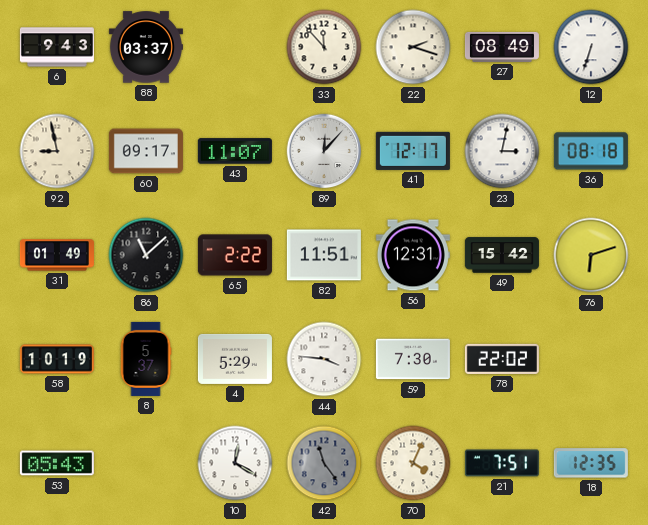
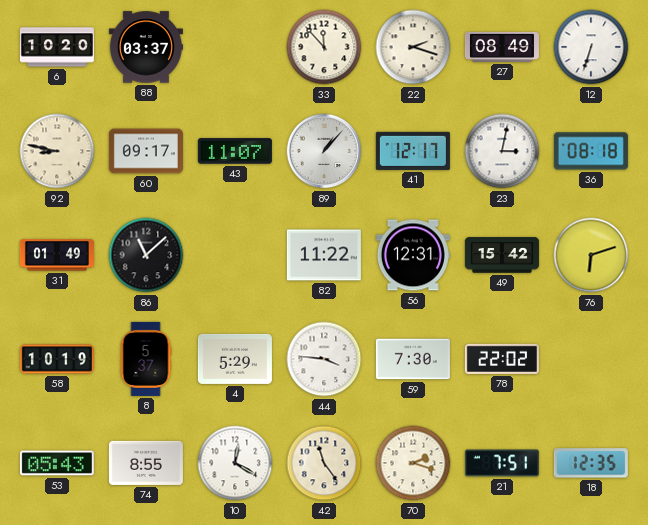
6: 9:43 -> 10:20
92: 8:58 -> 8:47
89: 12:07 -> 1:07
65: 2:22 -> none
82: 11:51 -> 11:22
74: none -> 8:55
42 dial: grey -> cream
70: 4:04 -> 2:18
